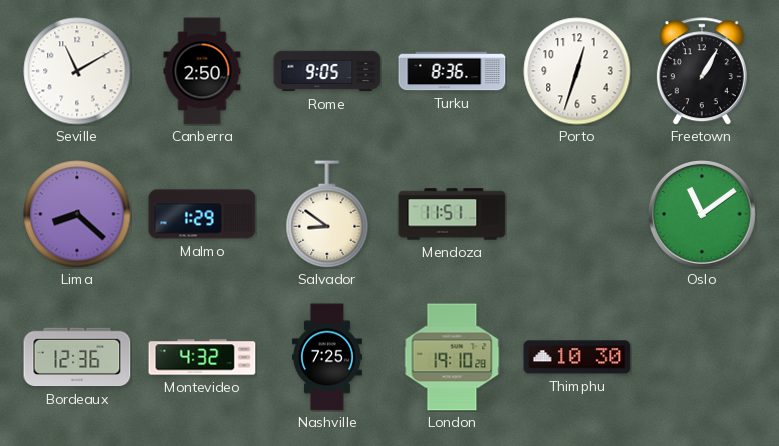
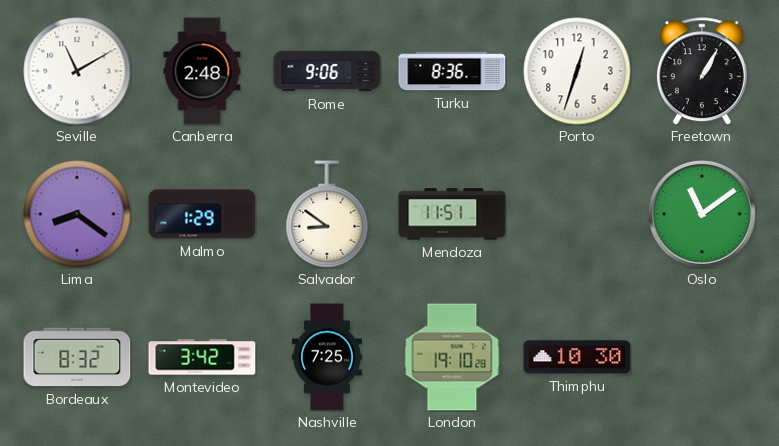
Canberra: 2:50 -> 2:48
Rome: 9:05 -> 9:06
Lima: 8:22 -> 8:21
Bordeaux: 12:36 -> 8:32
Montevideo: 4:32 -> 3:42
